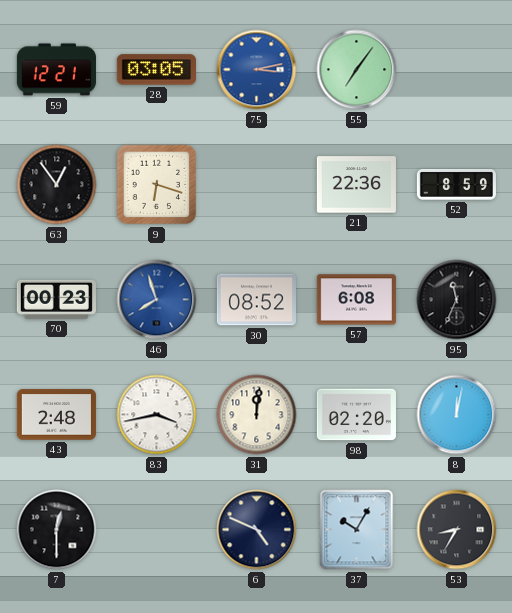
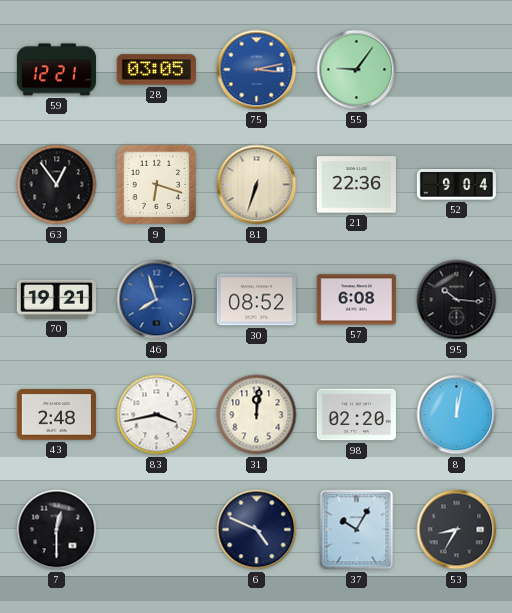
55: 7:06 -> 9:06
81: none -> 6:33
52: 8:59 -> 9:04
70: 00:23 -> 19:21
95: 11:34 -> 10:16
